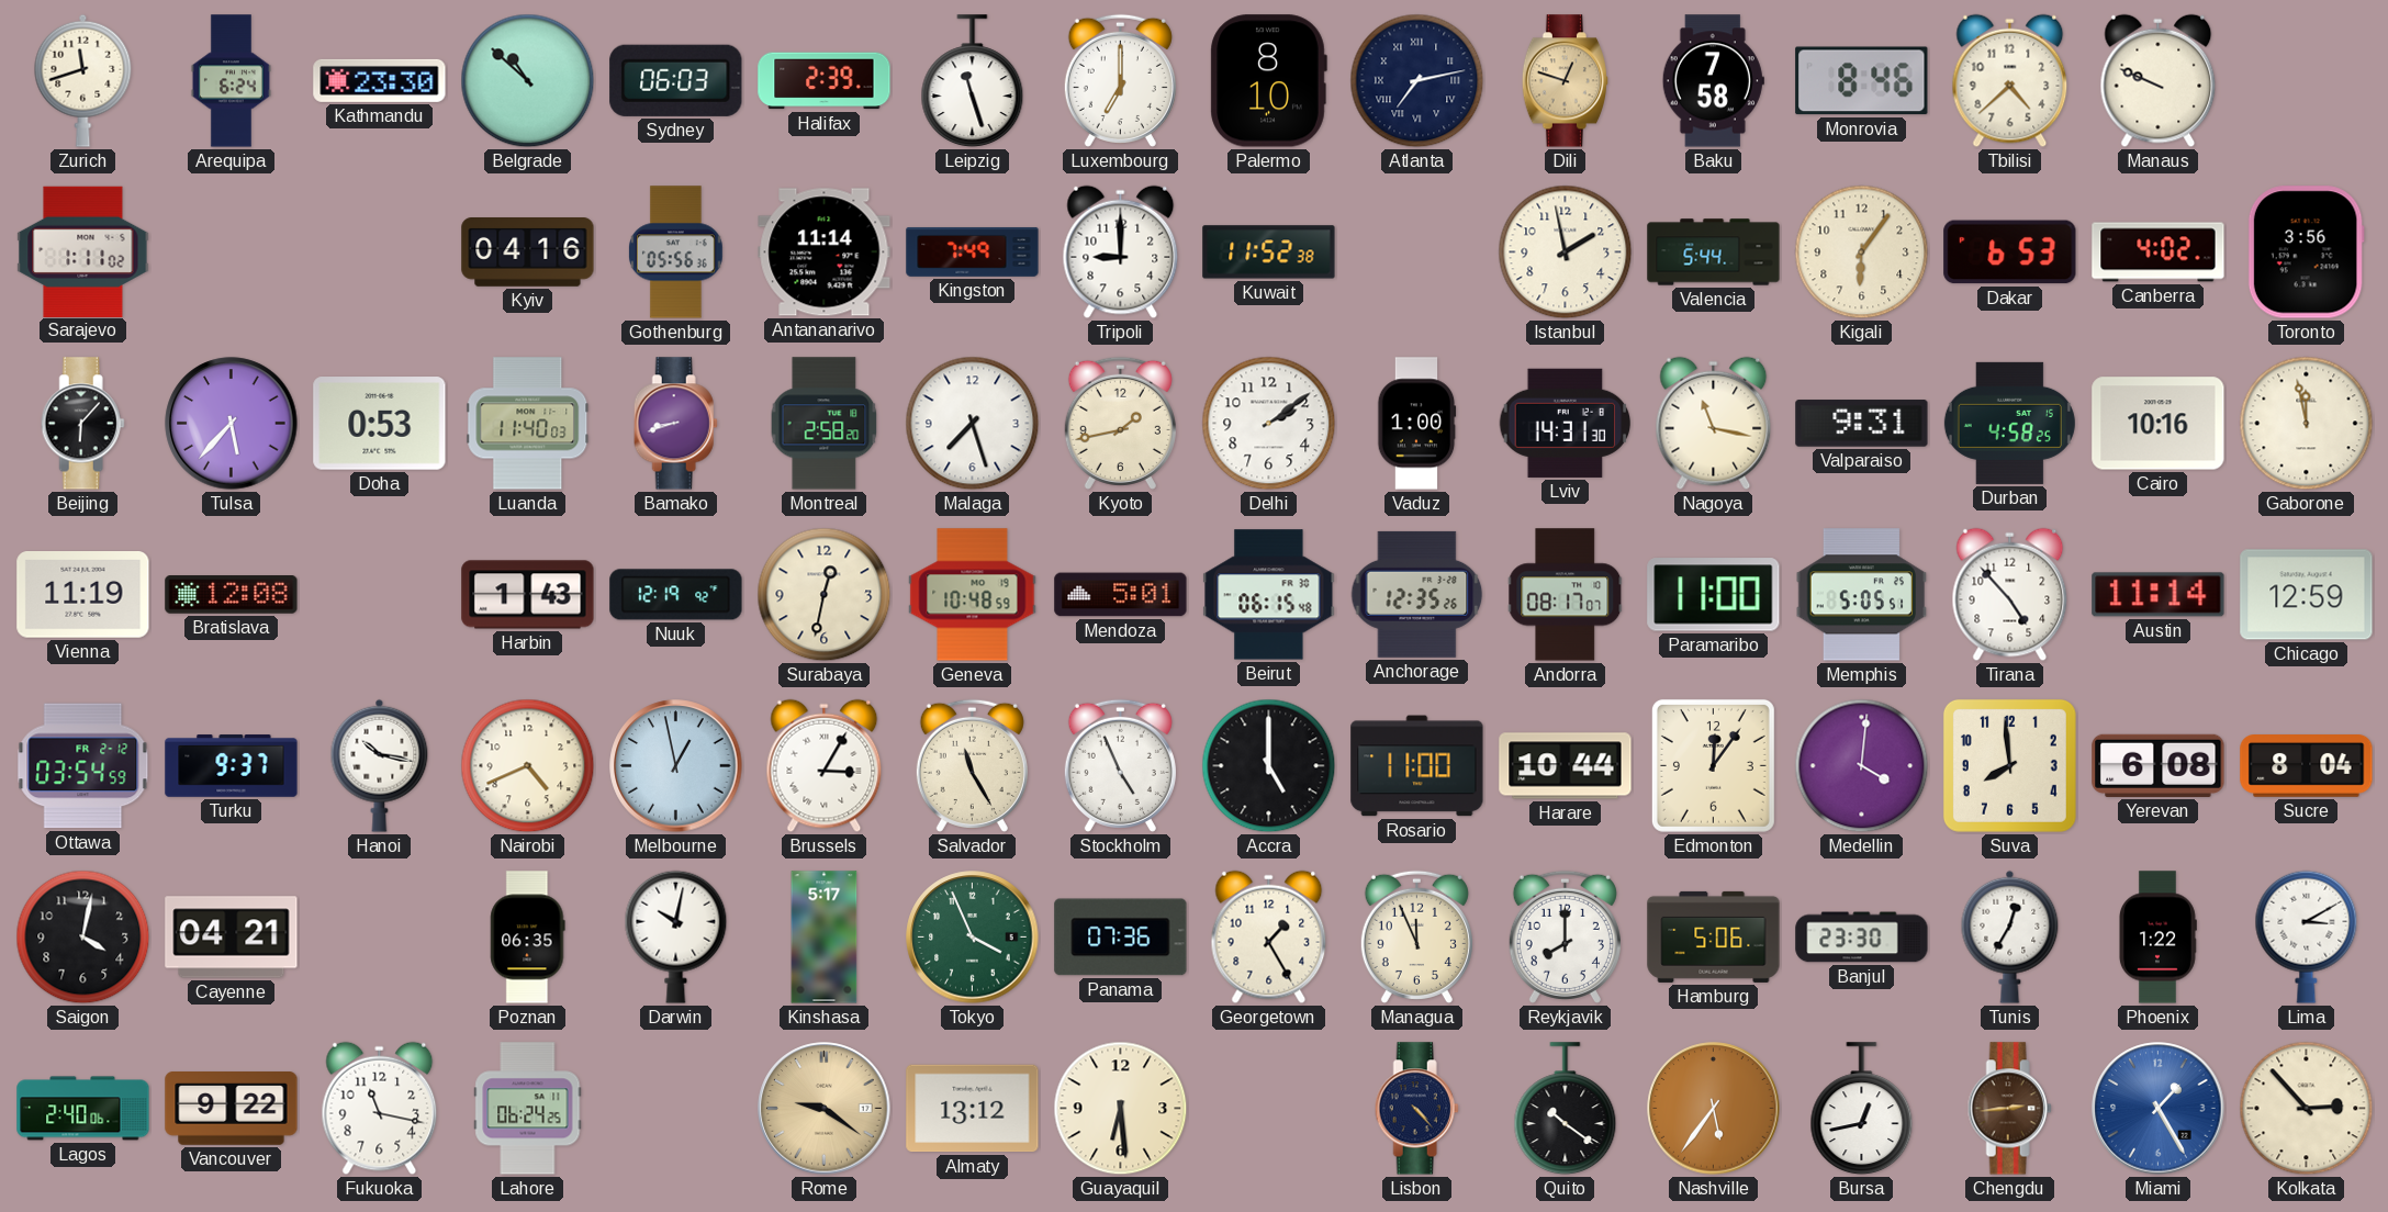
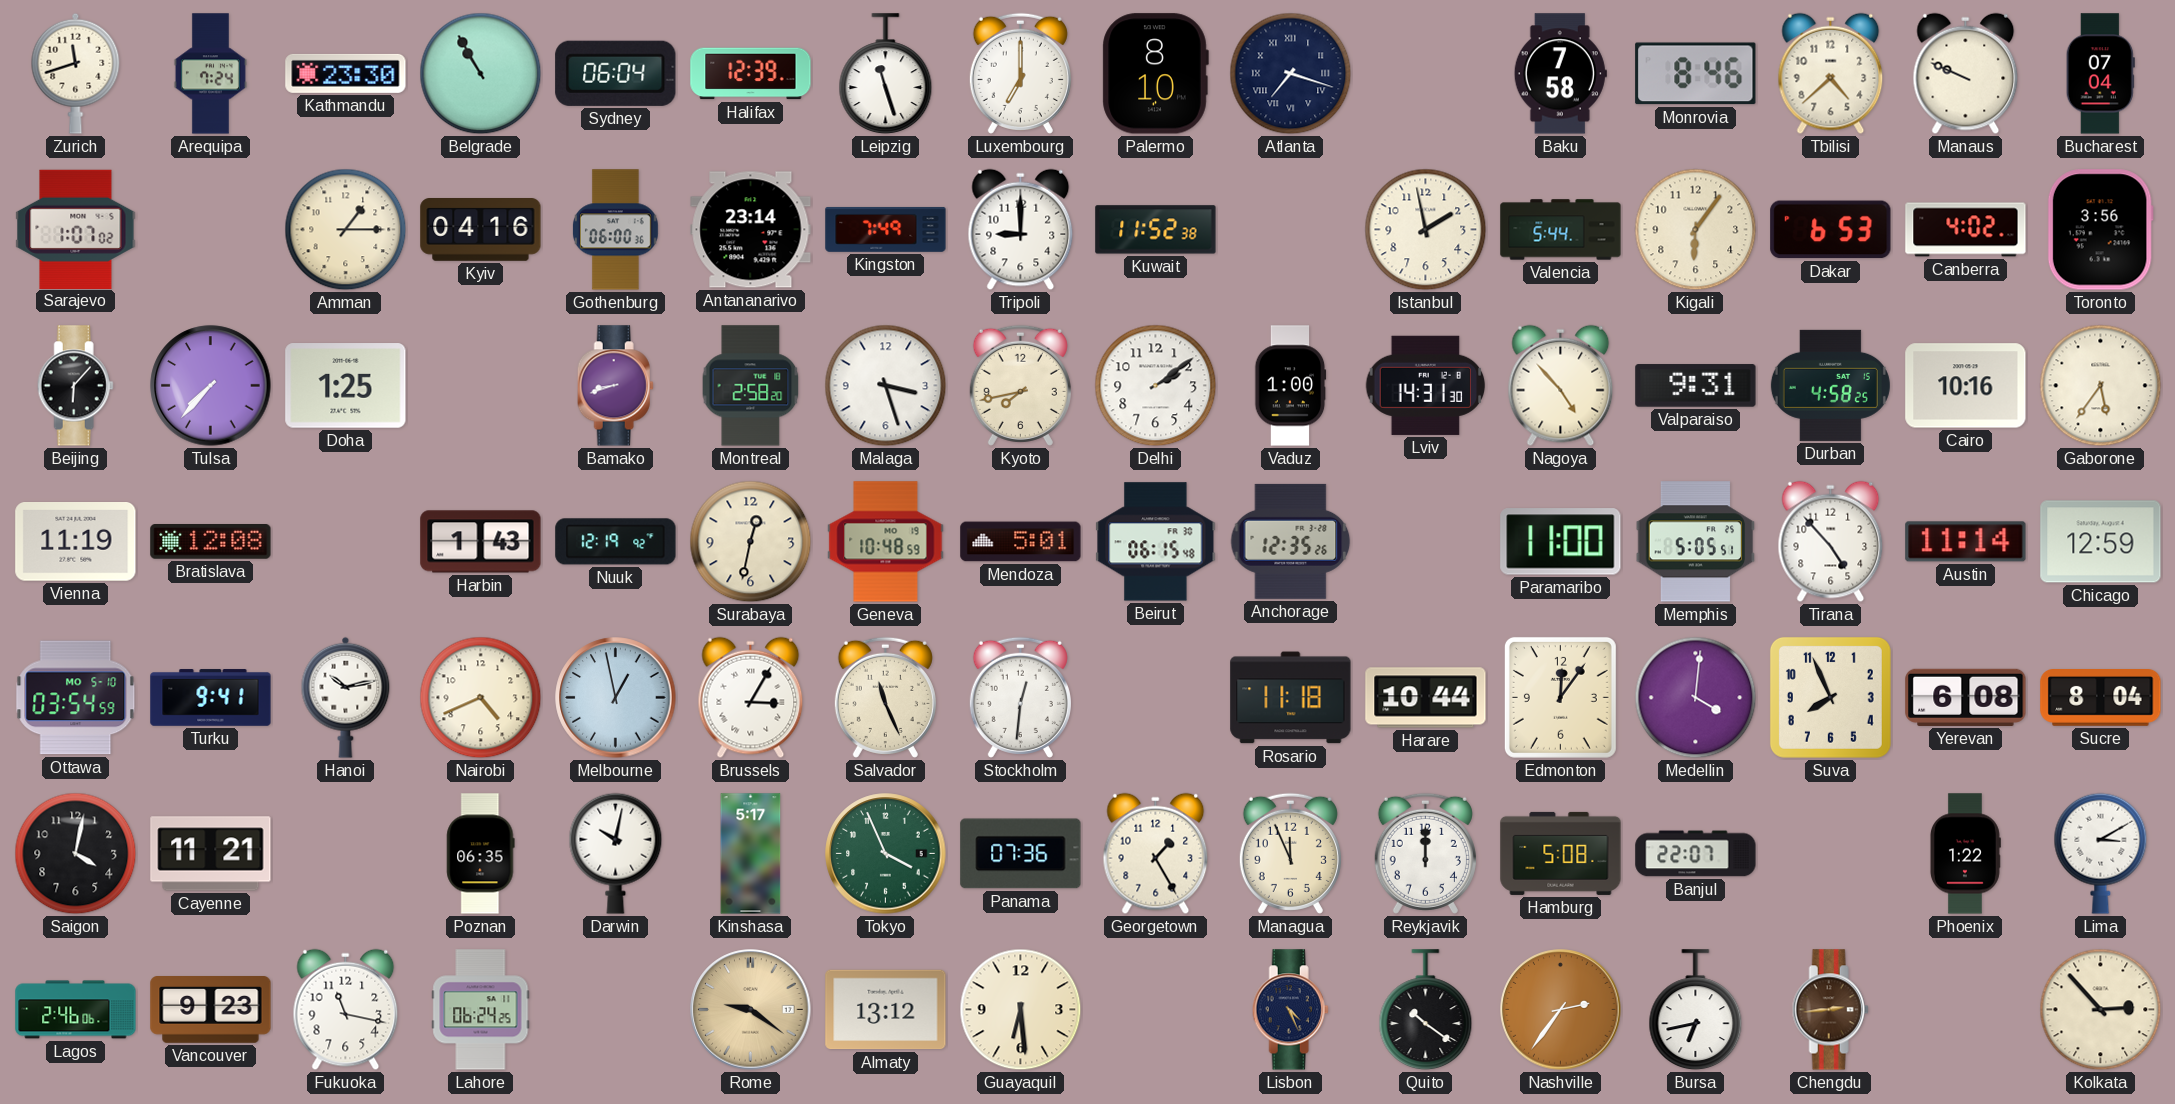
Arequipa: 6:24 -> 7:24
Belgrade: 10:52 -> 10:55
Sydney: 06:03 -> 06:04
Halifax: 2:39 -> 12:39
Atlanta: 7:13 -> 7:18
Dili: 12:48 -> none
Bucharest: none -> 07:04
Sarajevo: 1:11 -> 1:07
Amman: none -> 1:15
Gothenburg: 05:56 -> 06:00
Antananarivo: 11:14 -> 23:14
Tulsa: 5:37 -> 7:37
Doha: 0:53 -> 1:25
Luanda: 11:40 -> none
Malaga: 7:27 -> 3:27
Kyoto: 1:43 -> 7:43
Nagoya: 11:17 -> 4:53
Gaborone: 11:58 -> 5:36
Andorra: 08:17 -> none
Ottawa date: FR 2-12 -> MO 5-10
Turku: 9:37 -> 9:41
Hanoi: 10:17 -> 10:13
Salvador: 11:25 -> 11:26
Stockholm: 4:56 -> 12:31
Accra: 5:00 -> none
Rosario: 11:00 -> 11:18
Suva: 7:59 -> 7:56
Cayenne: 04:21 -> 11:21
Reykjavik: 8:00 -> 12:00
Hamburg: 5:06 -> 5:08
Banjul: 23:30 -> 22:07
Tunis: 12:35 -> none
Lagos: 2:40 -> 2:46
Vancouver: 9:22 -> 9:23
Lisbon: 4:23 -> 4:26
Nashville: 5:36 -> 2:36
Bursa: 12:43 -> 6:43
Miami: 1:25 -> none
